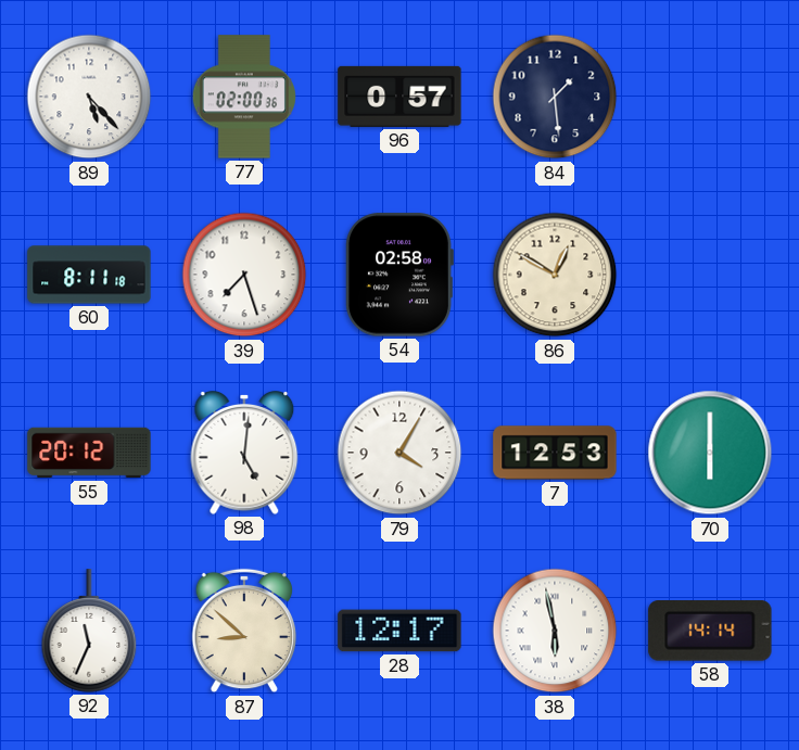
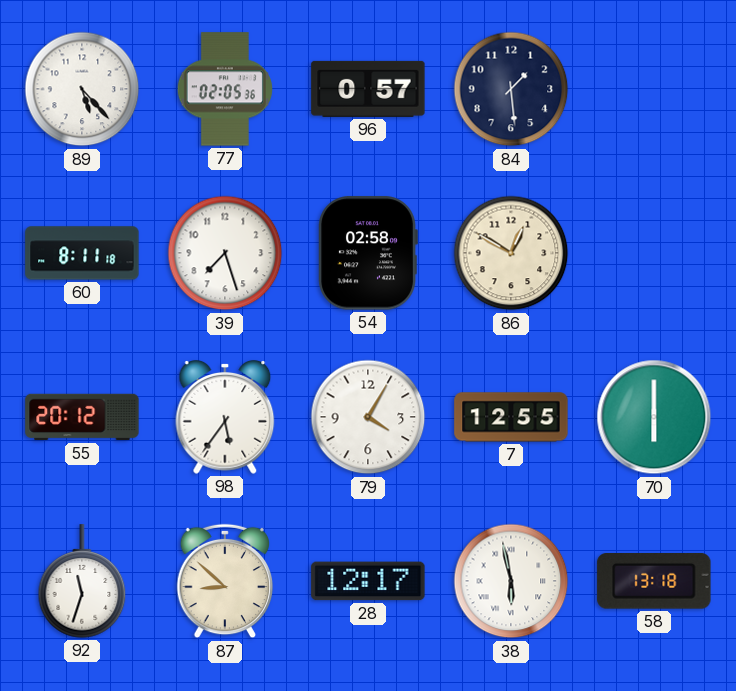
77: 02:00 -> 02:05
98: 5:01 -> 5:36
7: 12:53 -> 12:55
92: 11:34 -> 11:33
58: 14:14 -> 13:18
